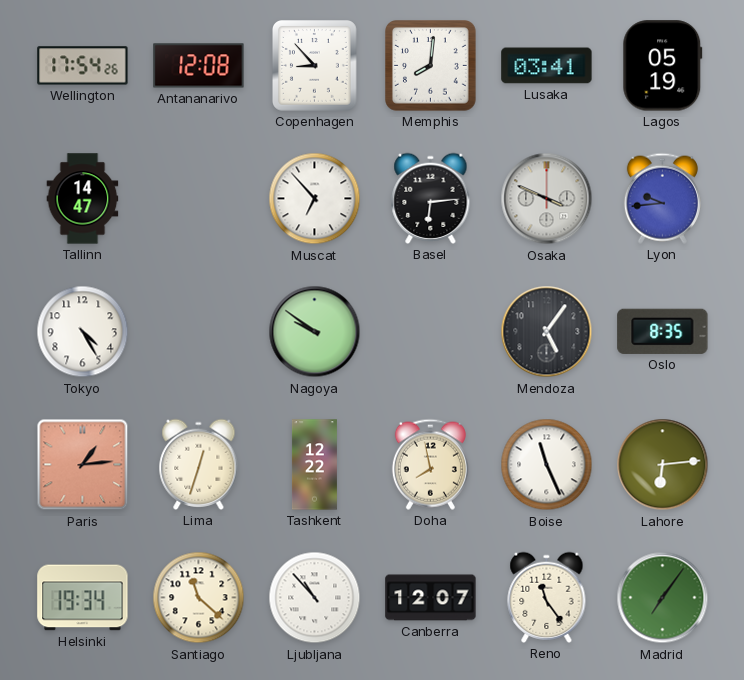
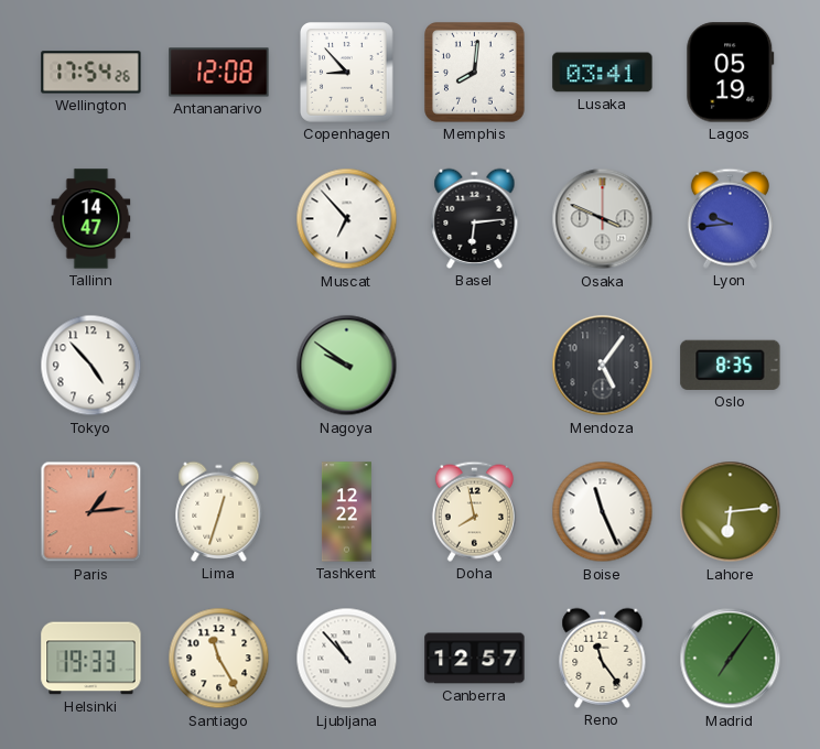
Tokyo: 4:25 -> 4:53
Helsinki: 19:34 -> 19:33
Santiago: 11:22 -> 11:25
Canberra: 12:07 -> 12:57
